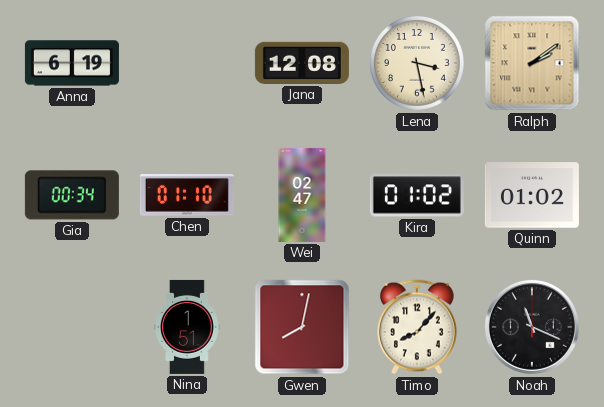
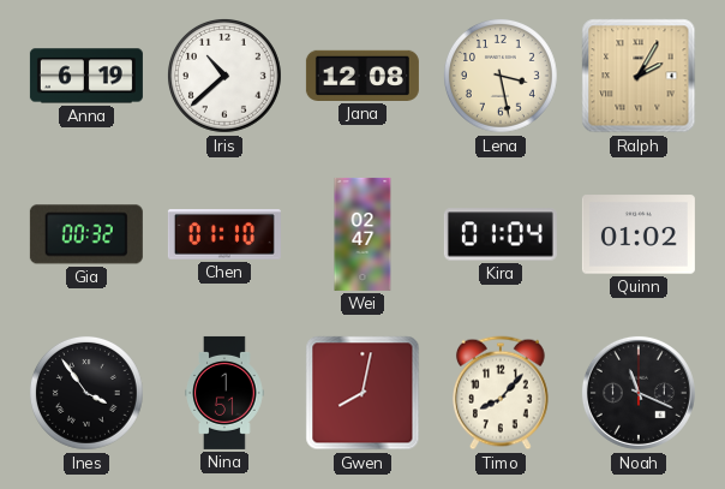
Iris: none -> 10:38
Ralph: 2:09 -> 2:05
Gia: 00:34 -> 00:32
Kira: 01:02 -> 01:04
Ines: none -> 3:54
